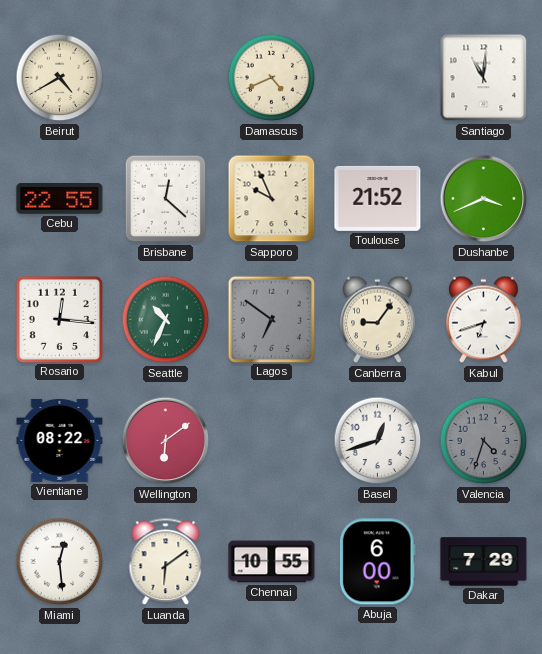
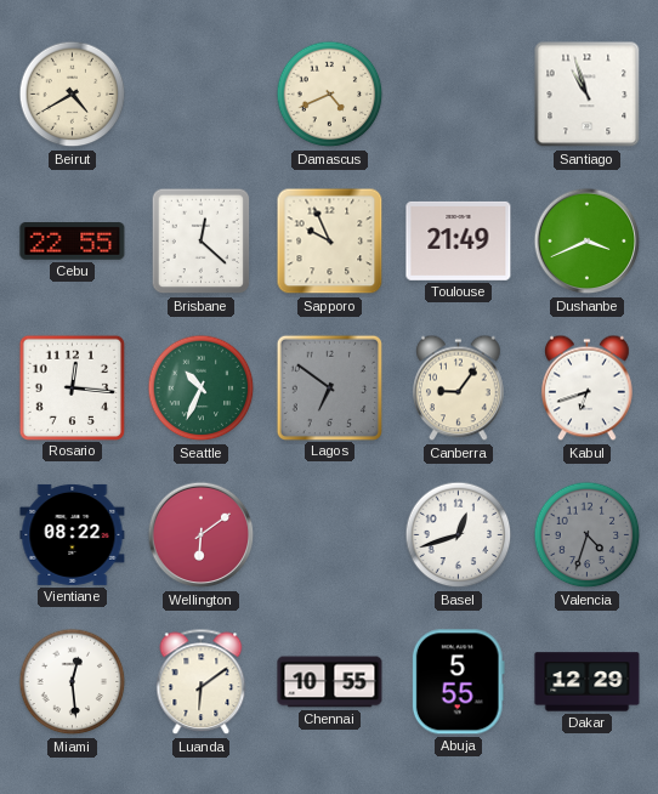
Santiago: 11:01 -> 10:57
Toulouse: 21:52 -> 21:49
Abuja: 6:00 -> 5:55
Dakar: 7:29 -> 12:29
